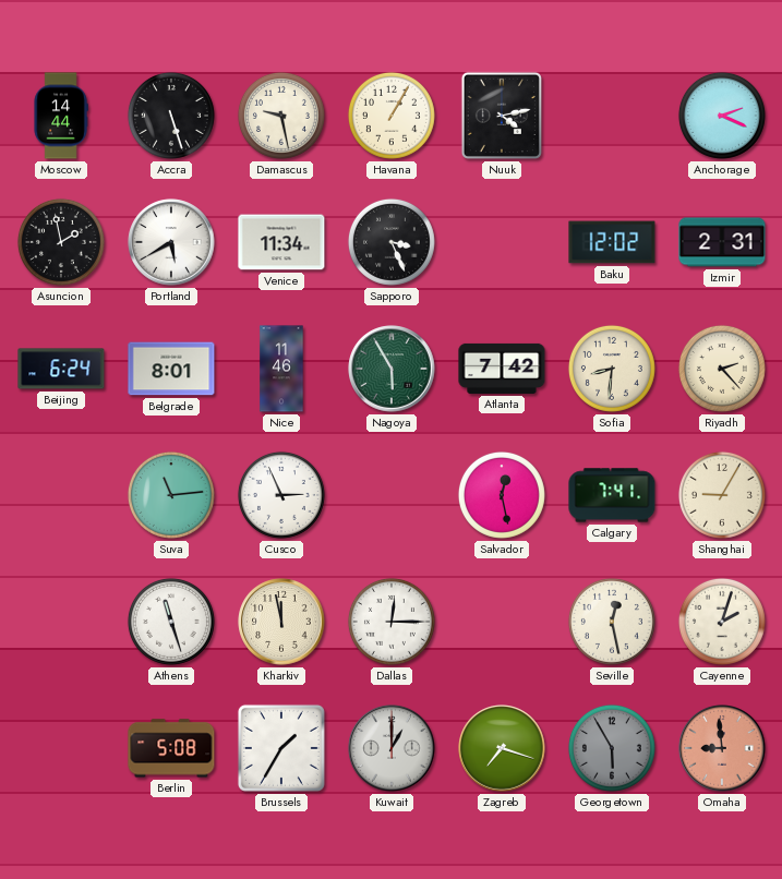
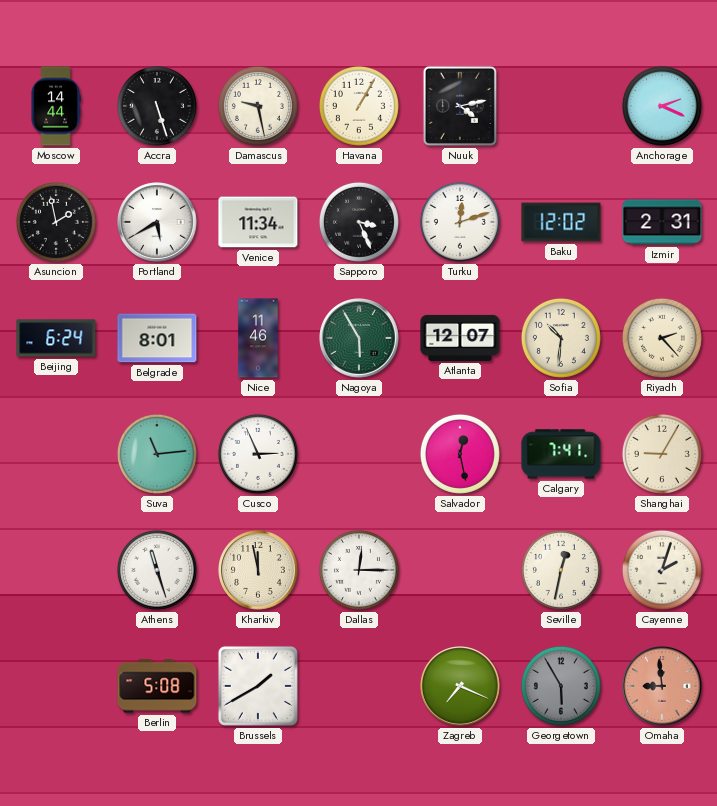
Turku: none -> 12:12
Atlanta: 7:42 -> 12:07
Sofia: 8:31 -> 10:31
Seville: 12:28 -> 12:32
Brussels: 1:35 -> 1:40
Kuwait: 1:00 -> none
Zagreb: 7:18 -> 7:19
